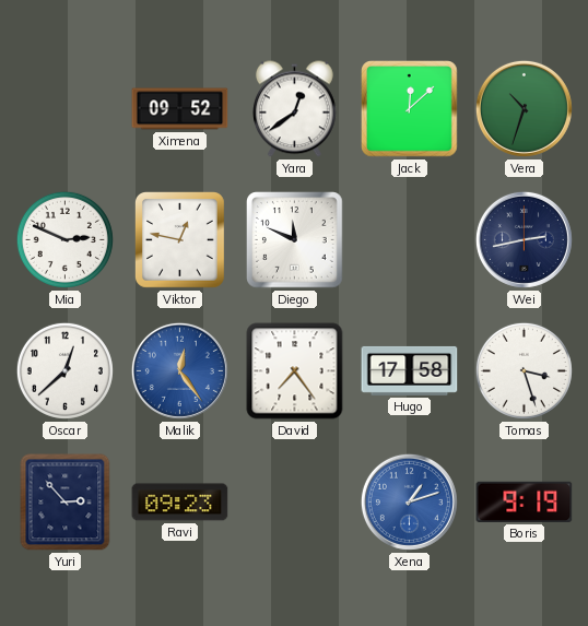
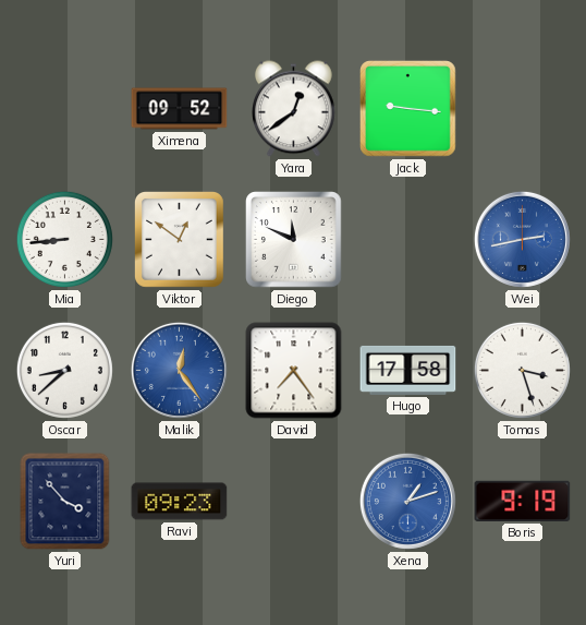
Jack: 12:08 -> 9:16
Vera: 10:33 -> none
Mia: 2:49 -> 8:44
Viktor: 12:47 -> 12:51
Wei dial: navy -> blue
Oscar: 12:38 -> 8:38
Yuri: 2:53 -> 3:53
